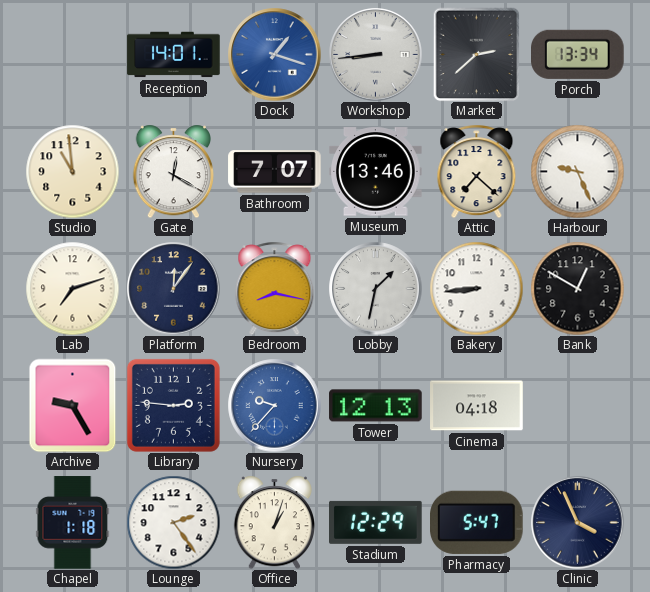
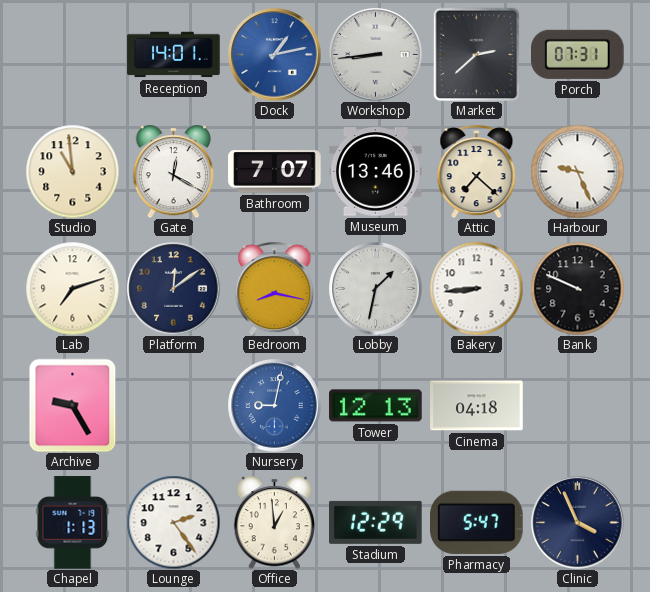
Dock: 1:18 -> 1:13
Porch: 13:34 -> 07:31
Platform: 12:06 -> 12:09
Bank: 12:50 -> 9:49
Library: 2:46 -> none
Nursery: 9:37 -> 9:02
Chapel: 1:18 -> 1:13
Office: 1:03 -> 12:59
